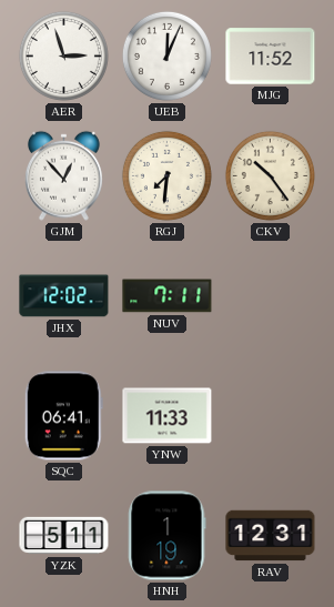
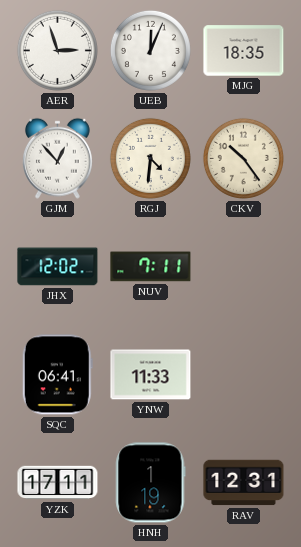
MJG: 11:52 -> 18:35
RGJ: 7:31 -> 4:31
YZK: 5:11 -> 17:11
